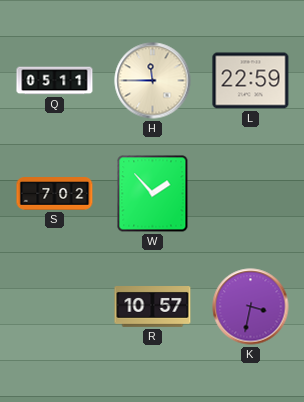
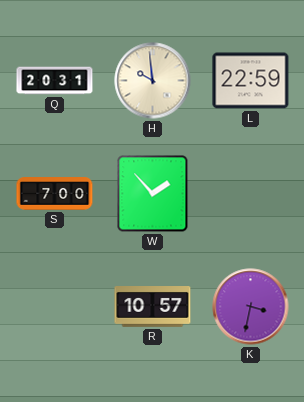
Q: 05:11 -> 20:31
H: 11:45 -> 9:59
S: 7:02 -> 7:00
